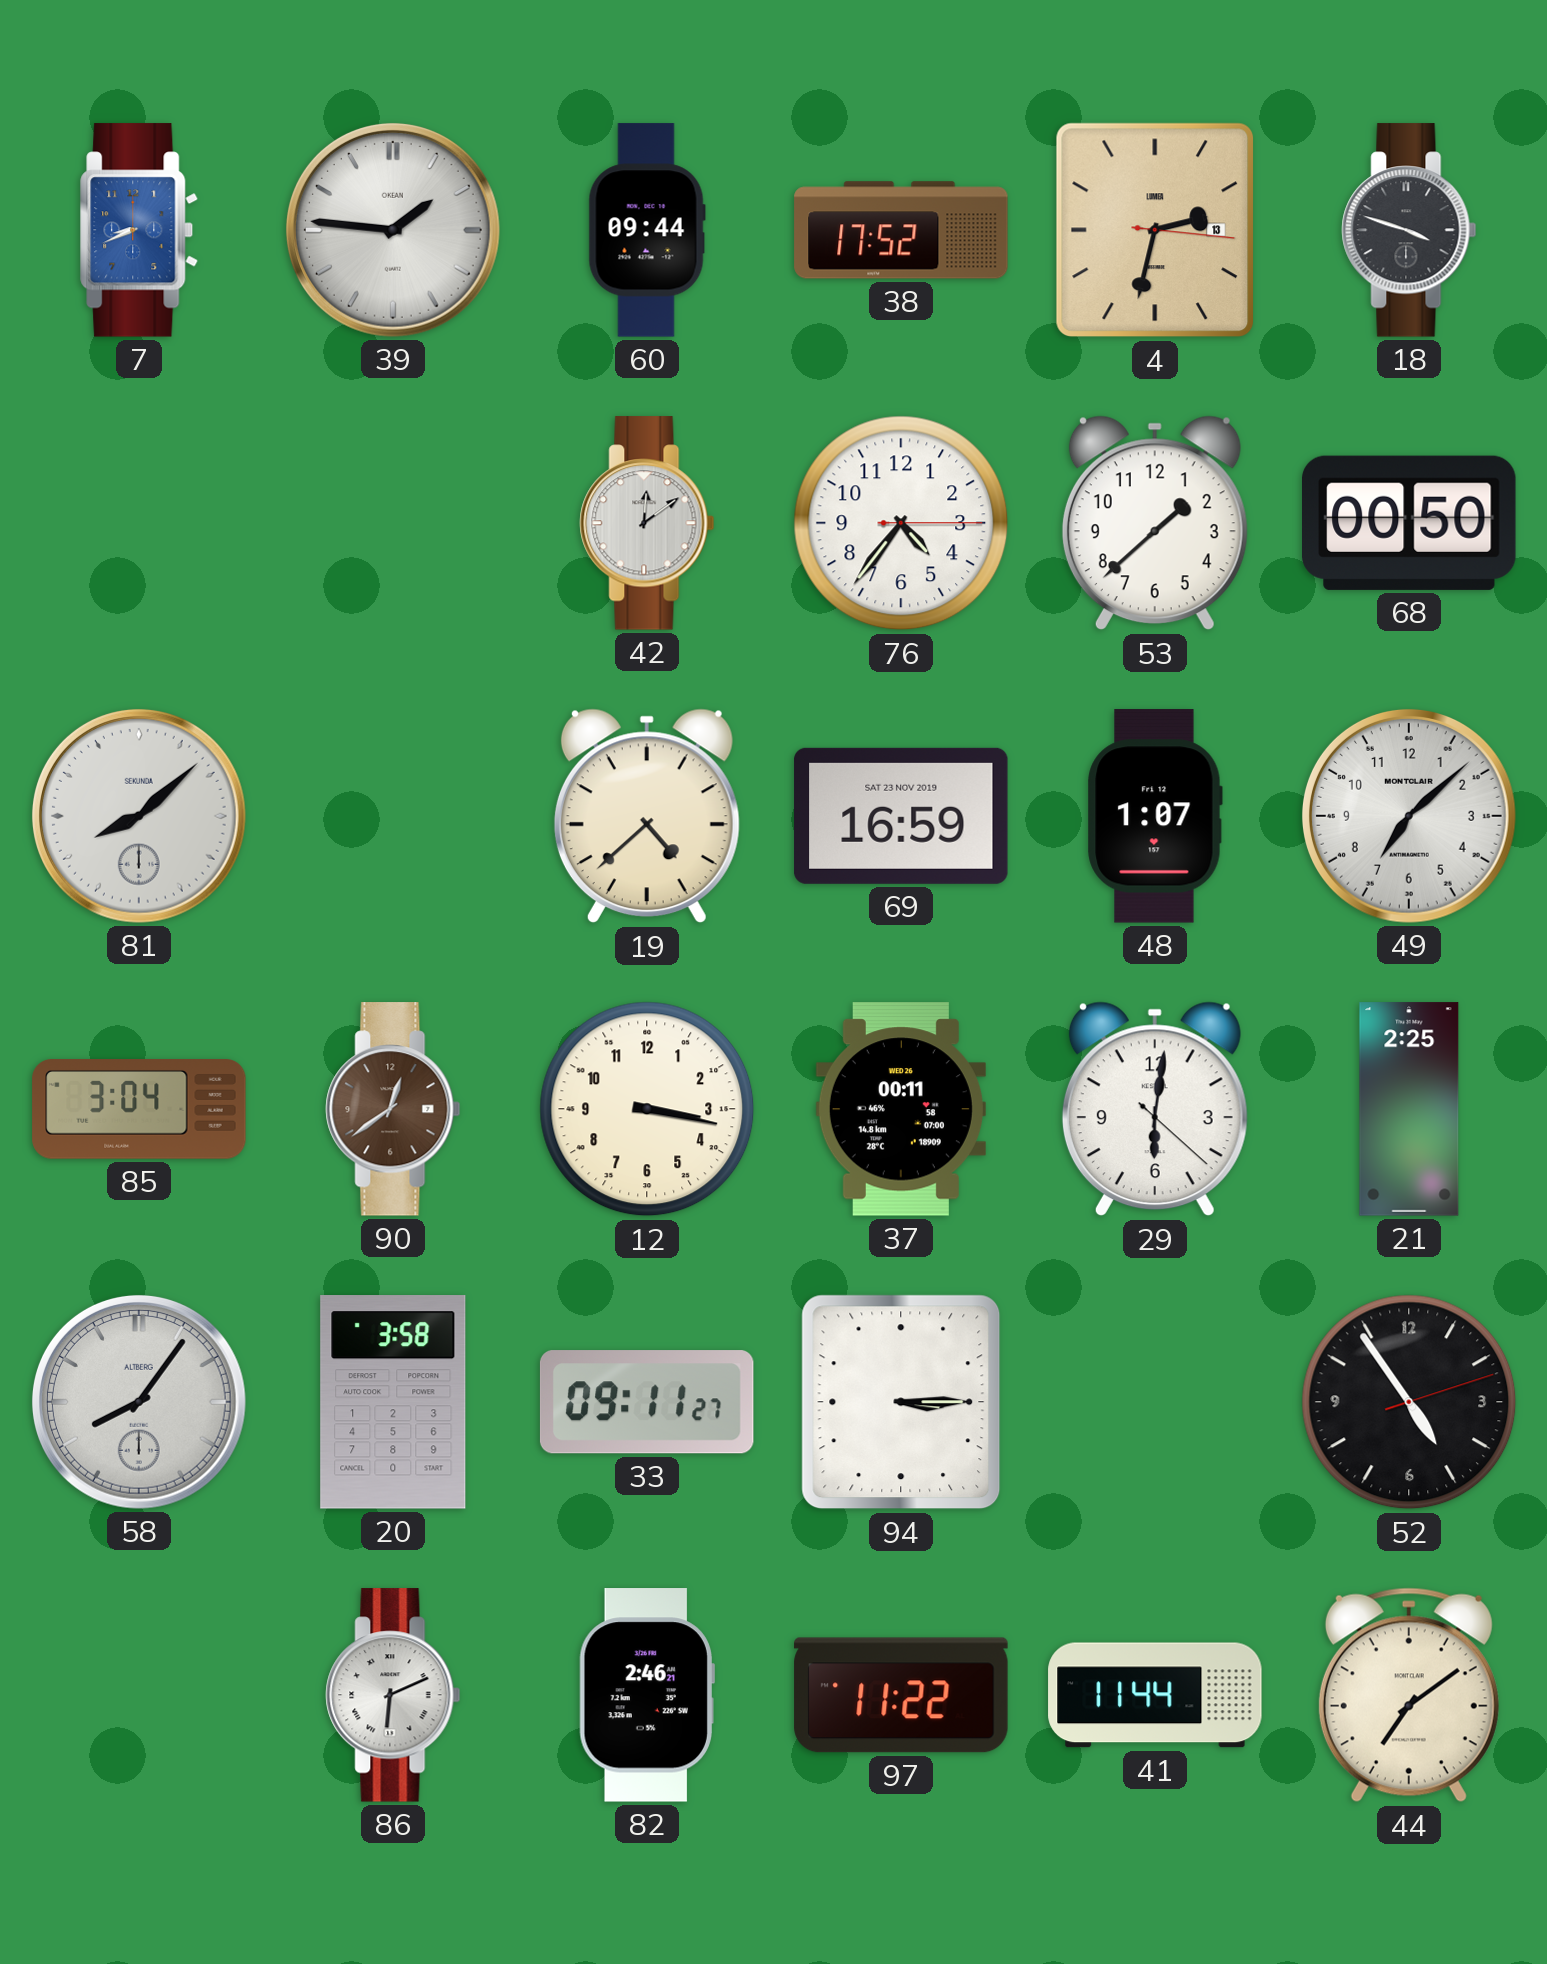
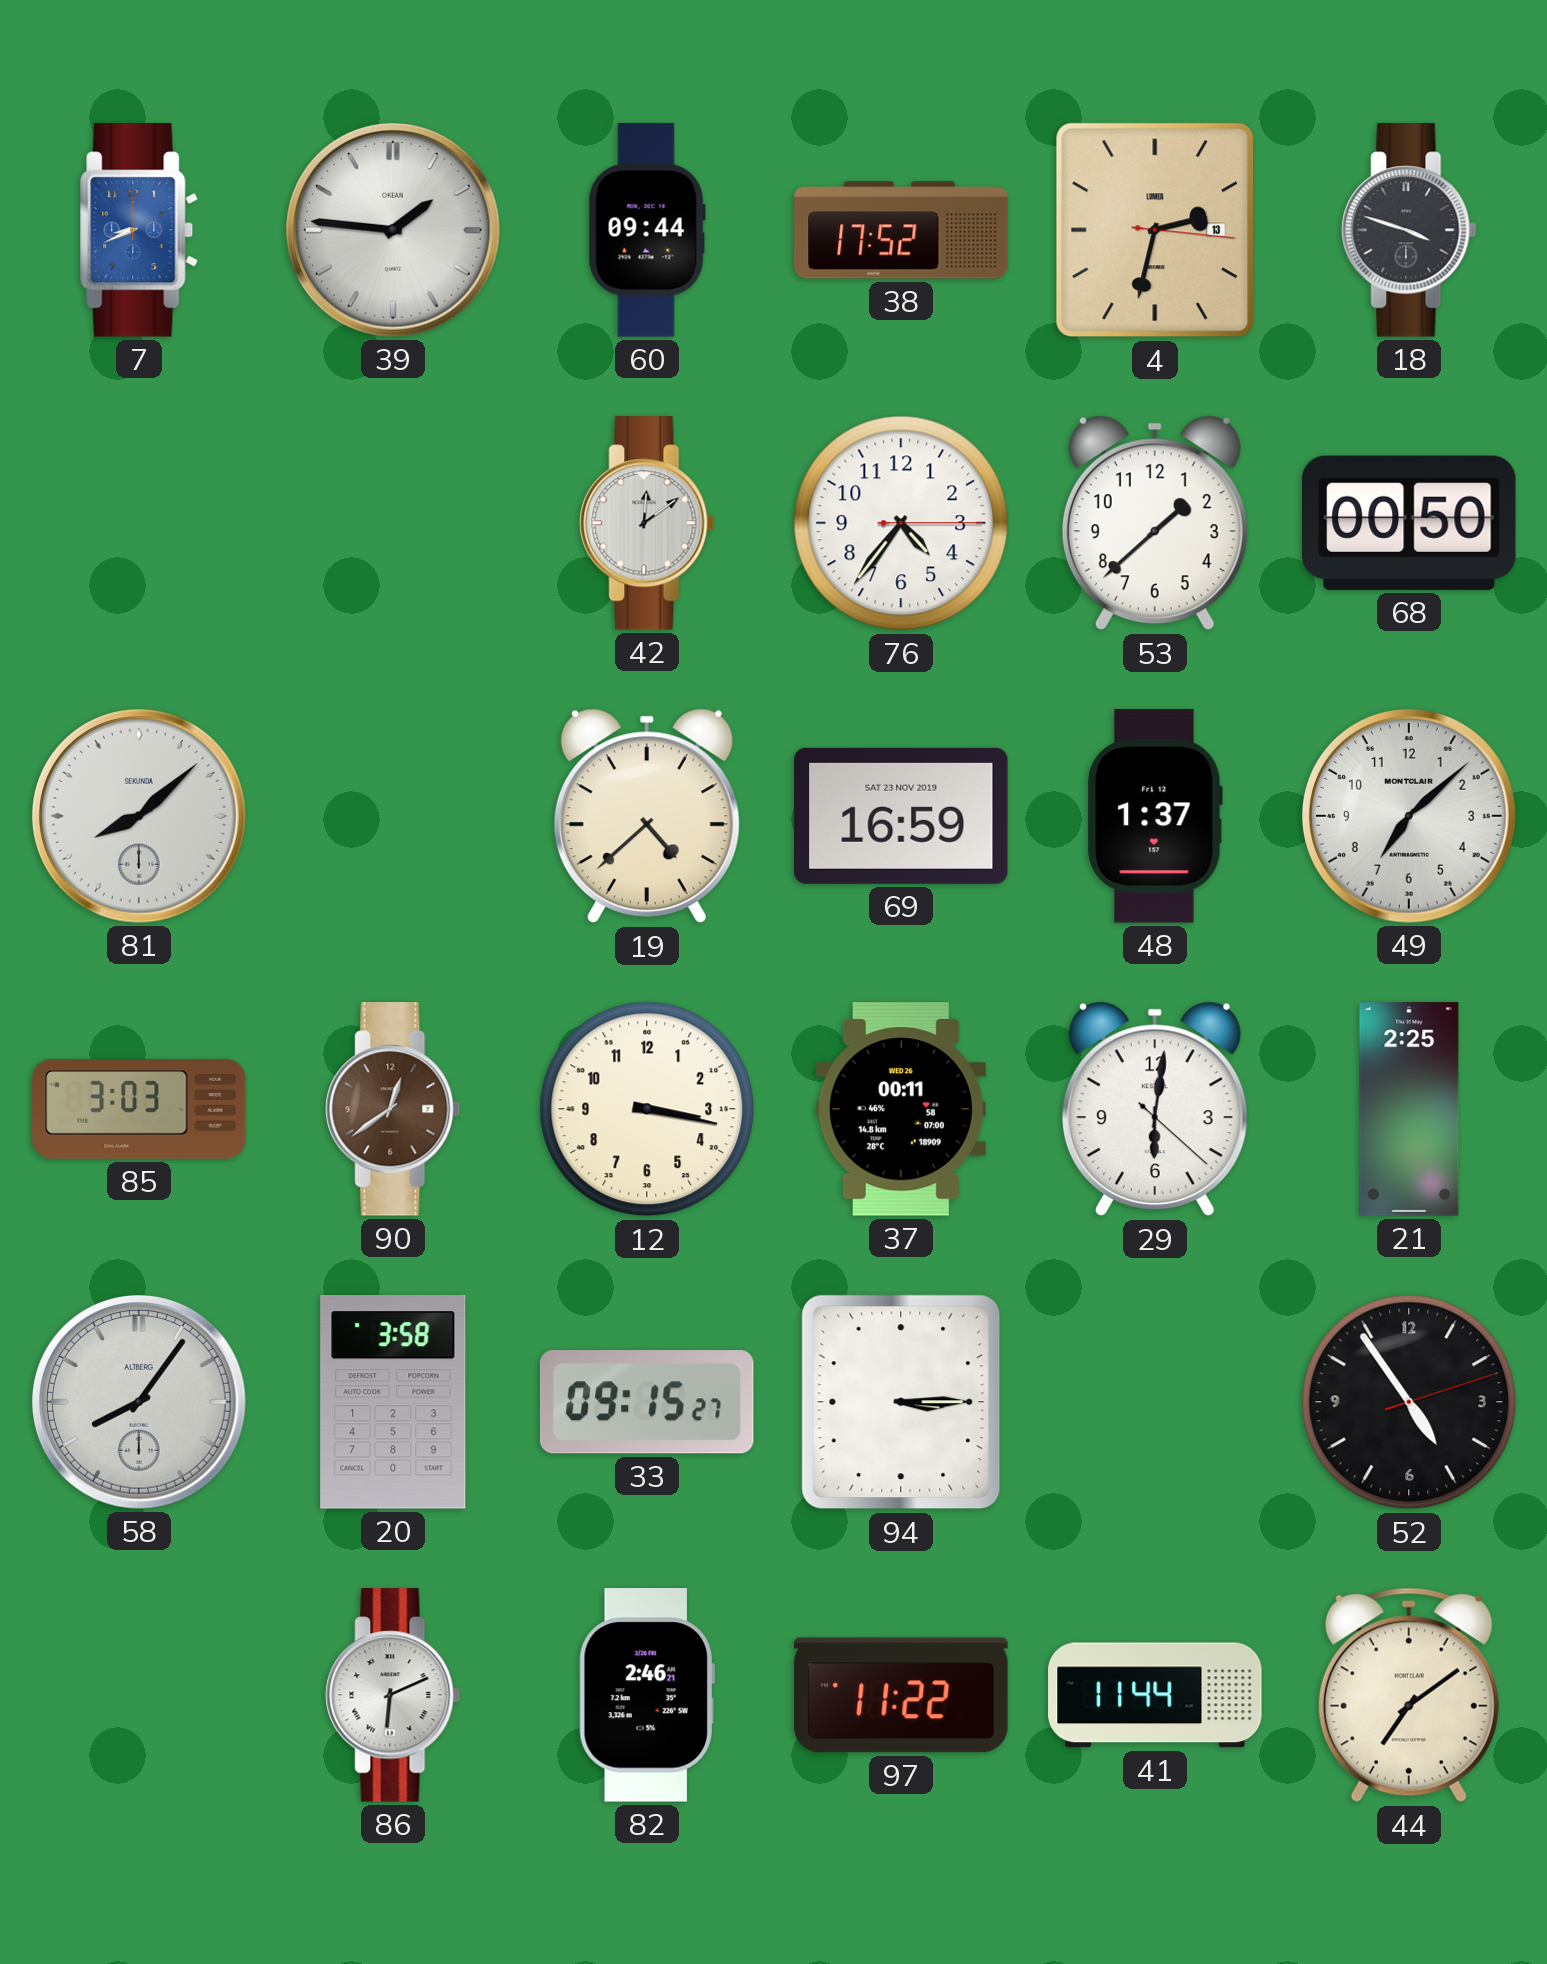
48: 1:07 -> 1:37
85: 3:04 -> 3:03
33: 09:11 -> 09:15
